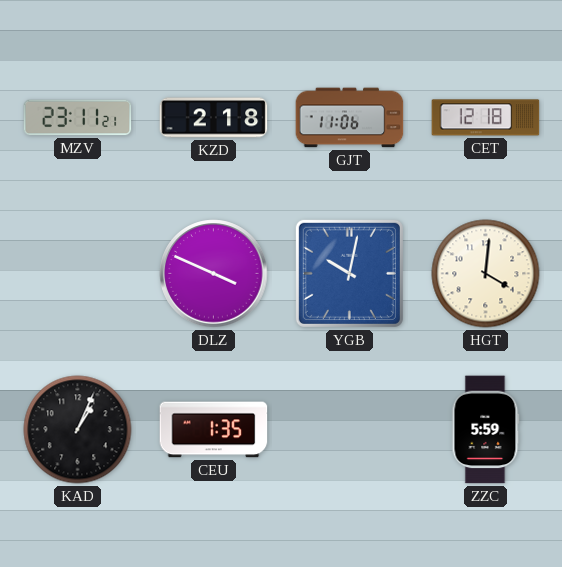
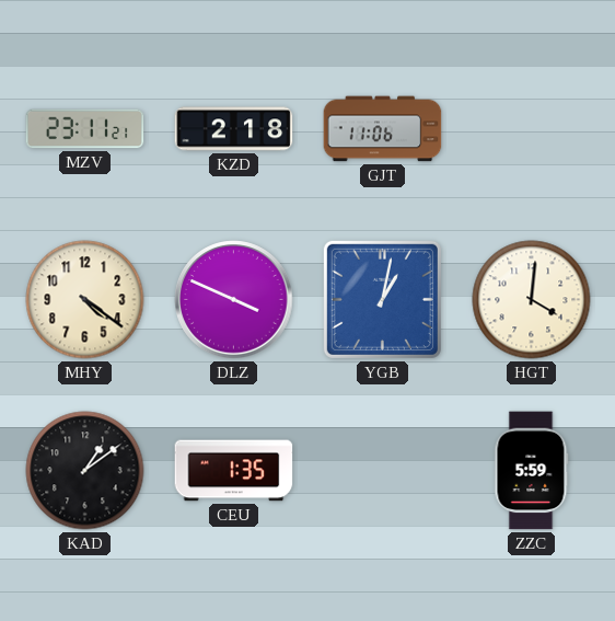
CET: 12:18 -> none
MHY: none -> 4:21
YGB: 10:02 -> 1:02
KAD: 1:04 -> 1:09
